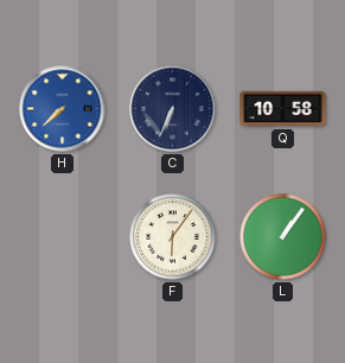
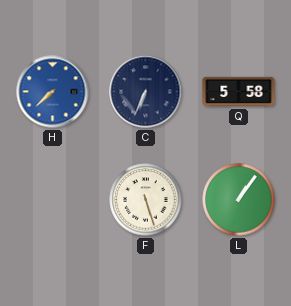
Q: 10:58 -> 5:58
F: 6:06 -> 5:27
